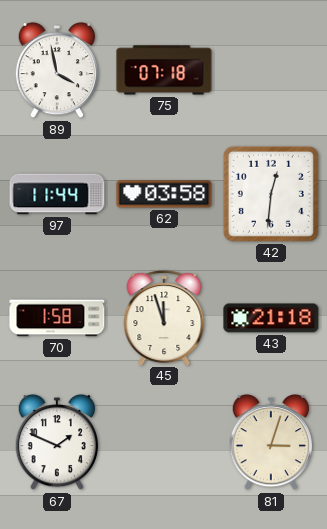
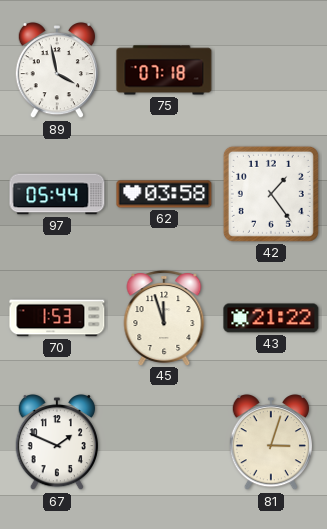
97: 11:44 -> 05:44
42: 12:31 -> 1:24
70: 1:58 -> 1:53
43: 21:18 -> 21:22
